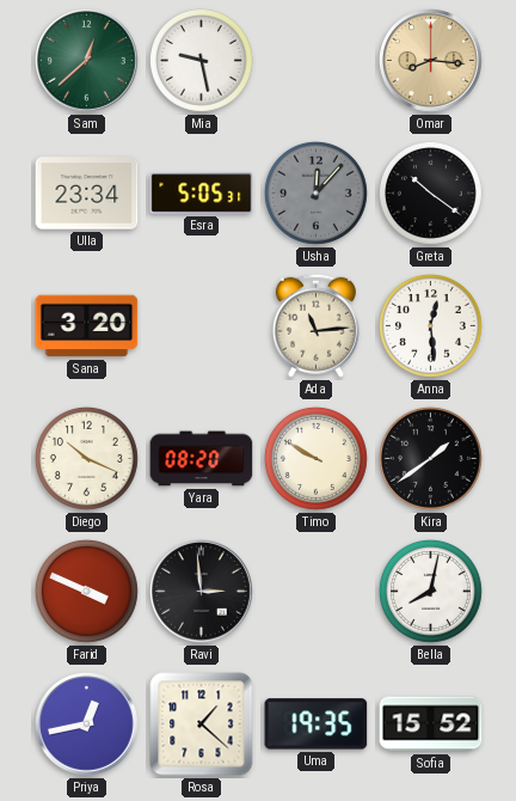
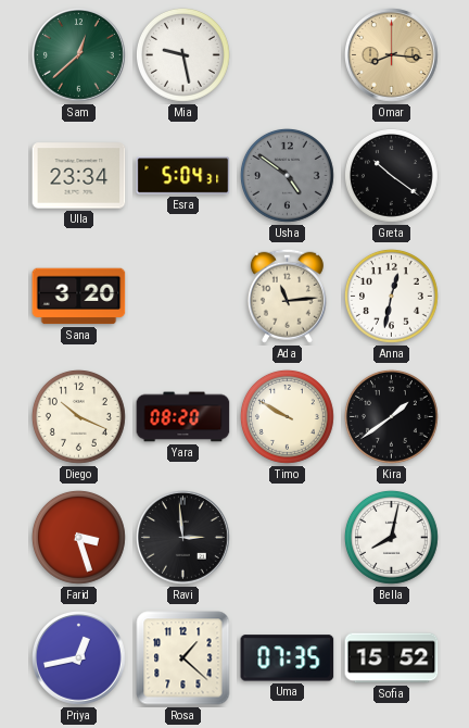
Esra: 5:05 -> 5:04
Usha: 12:07 -> 4:51
Anna: 12:29 -> 12:32
Farid: 3:49 -> 3:27
Uma: 19:35 -> 07:35
